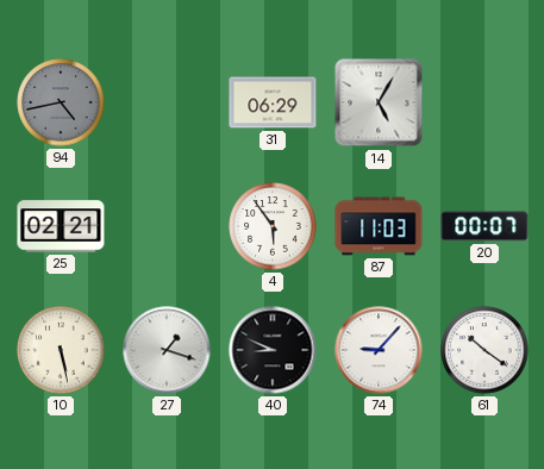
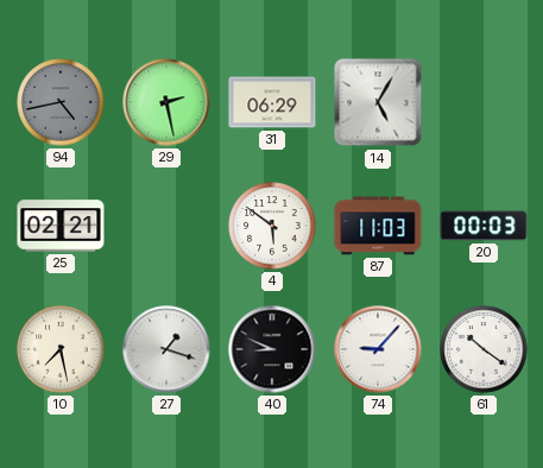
29: none -> 2:28
4: 5:54 -> 5:51
20: 00:07 -> 00:03
10: 5:28 -> 7:28
